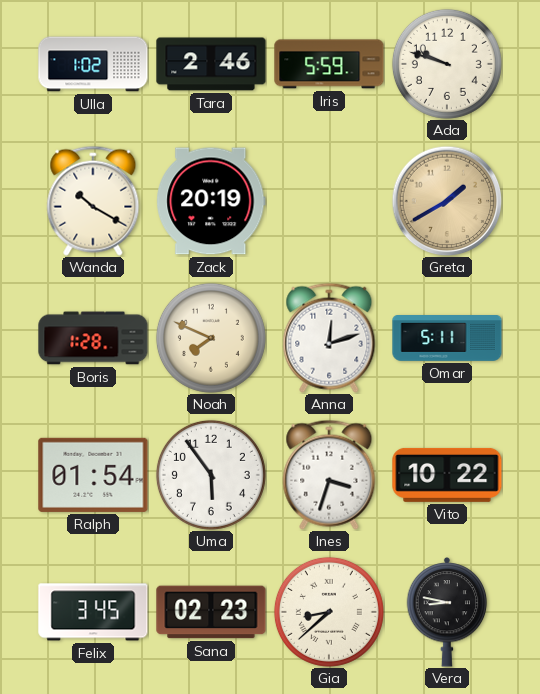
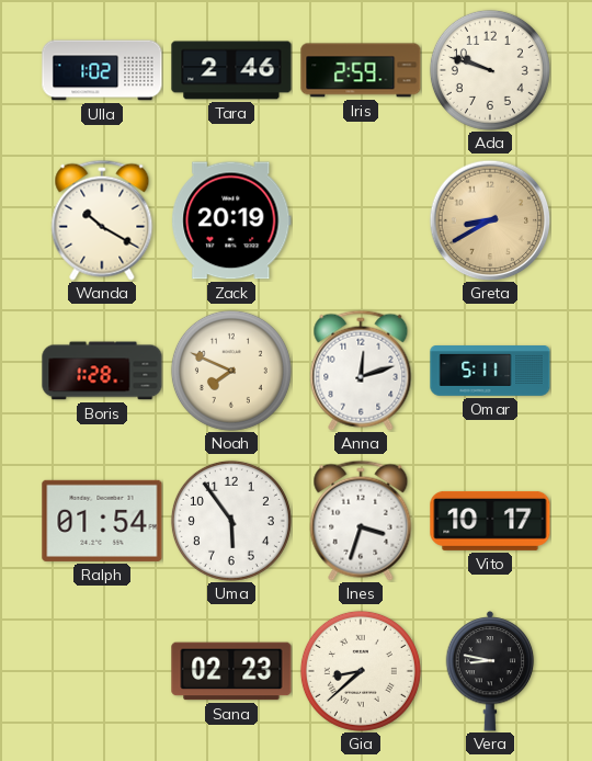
Iris: 5:59 -> 2:59
Greta: 1:40 -> 8:40
Vito: 10:22 -> 10:17
Felix: 3:45 -> none
